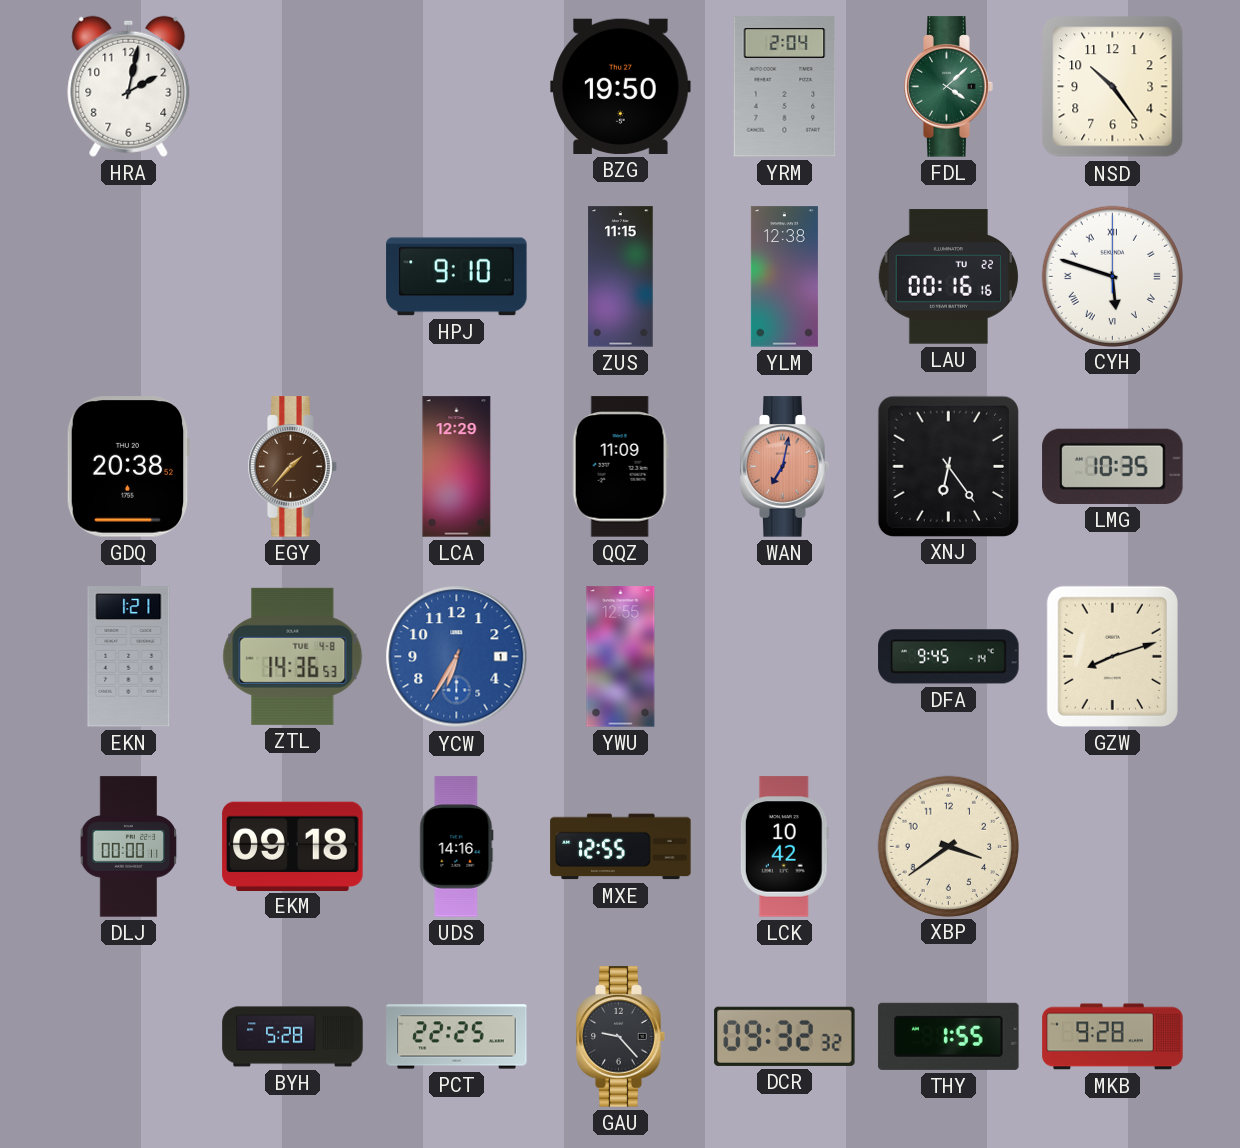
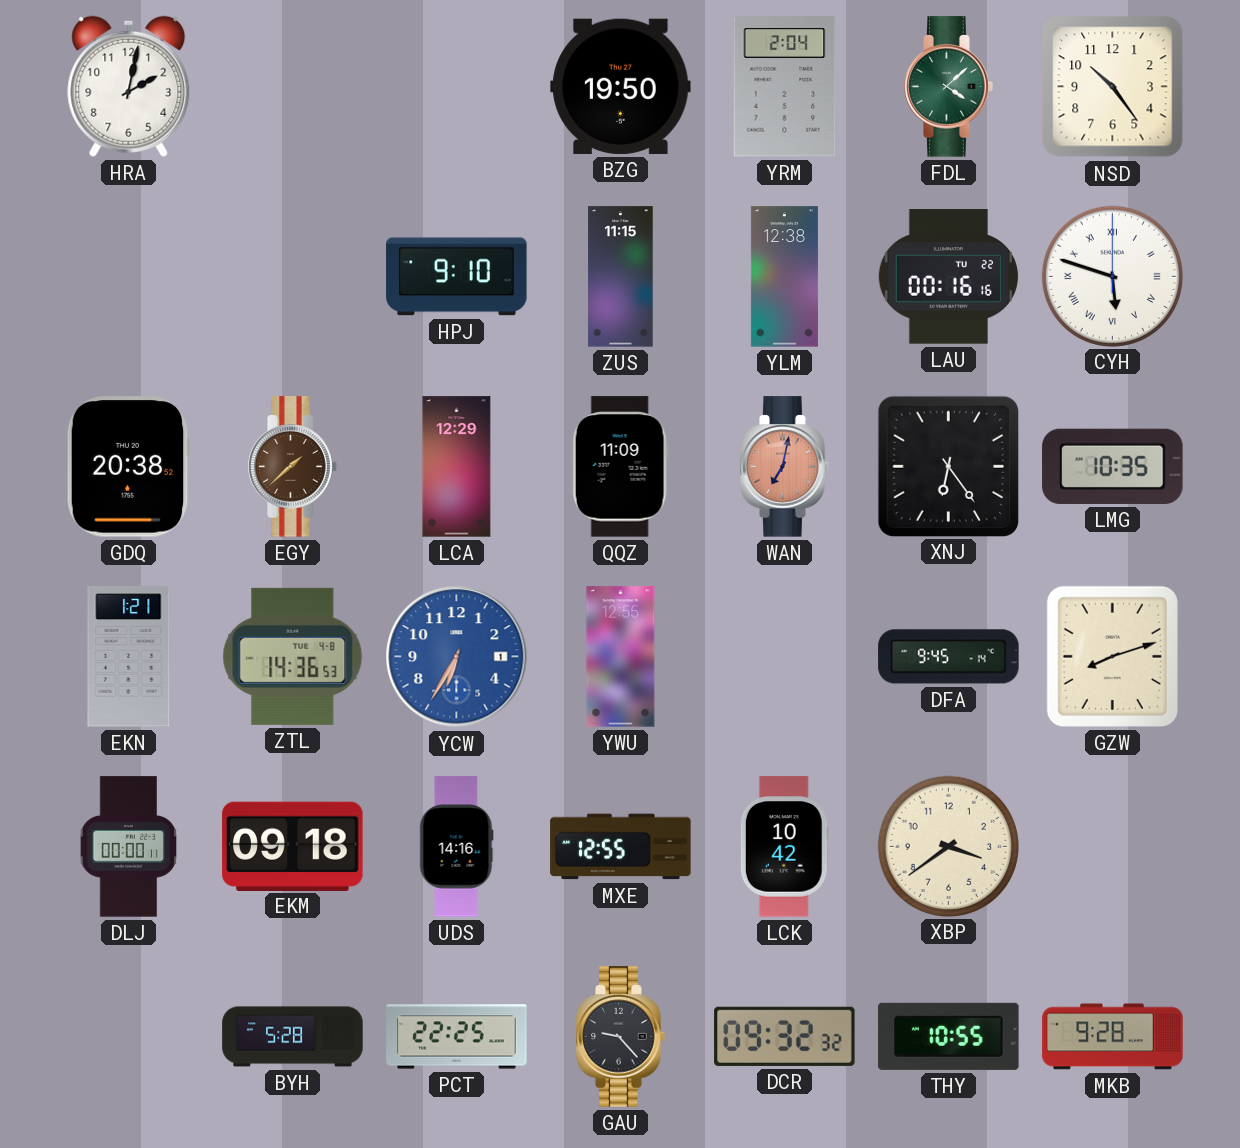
EGY: 1:37 -> 1:38
THY: 1:55 -> 10:55
